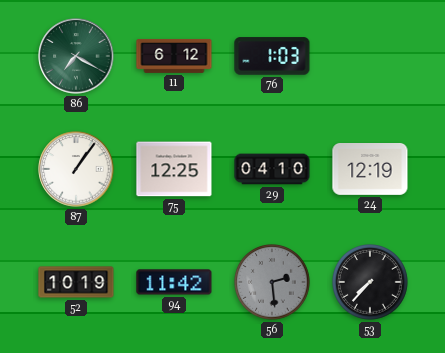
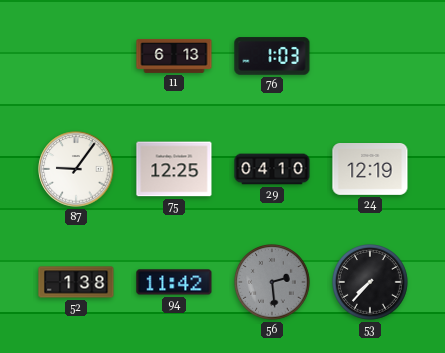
86: 7:20 -> none
11: 6:12 -> 6:13
87: 1:06 -> 9:06
52: 10:19 -> 1:38
